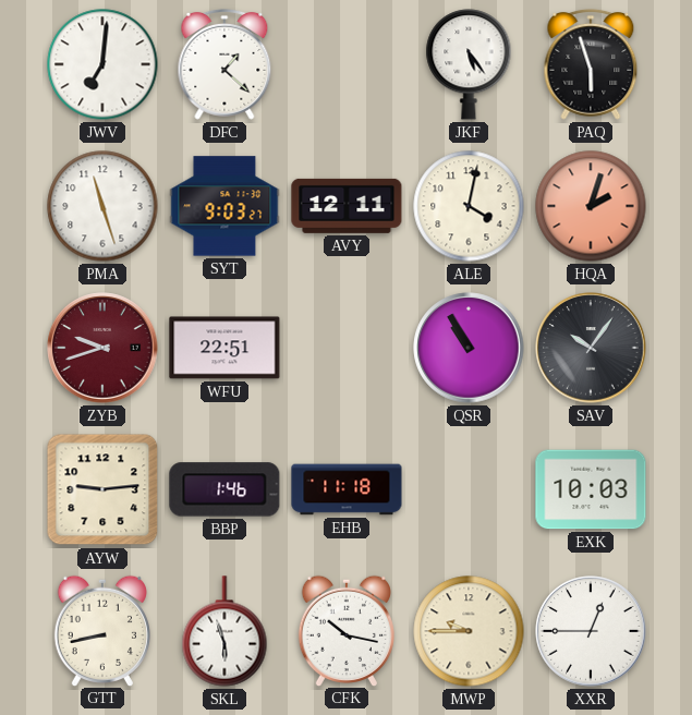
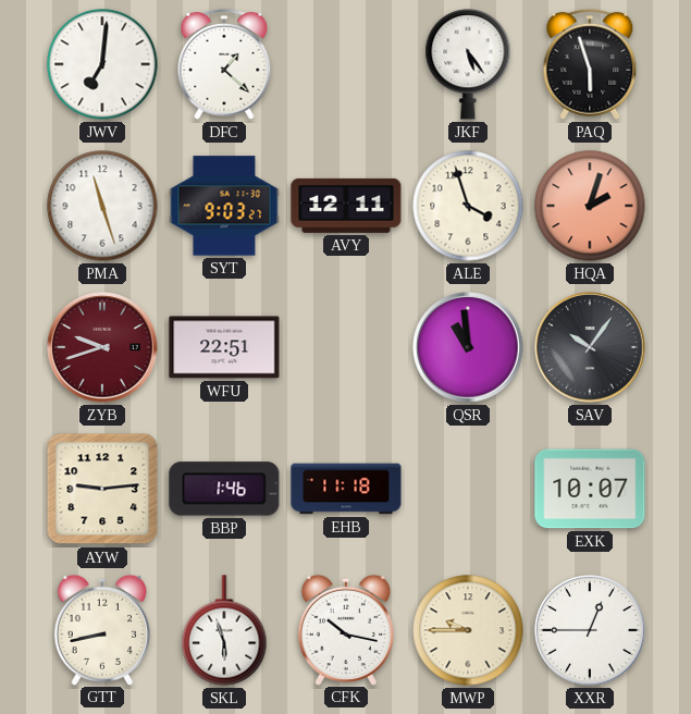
ALE: 4:02 -> 3:57
QSR: 10:55 -> 10:59
EXK: 10:03 -> 10:07
